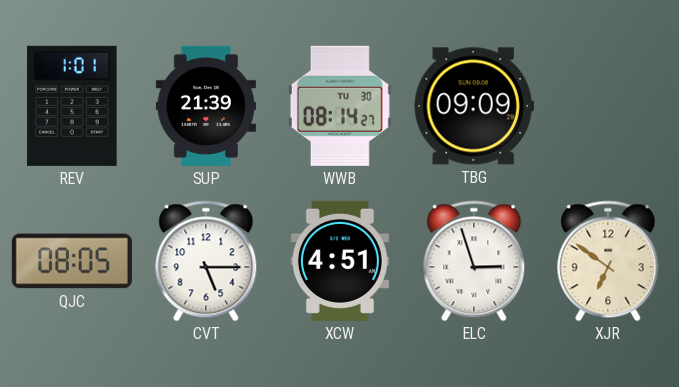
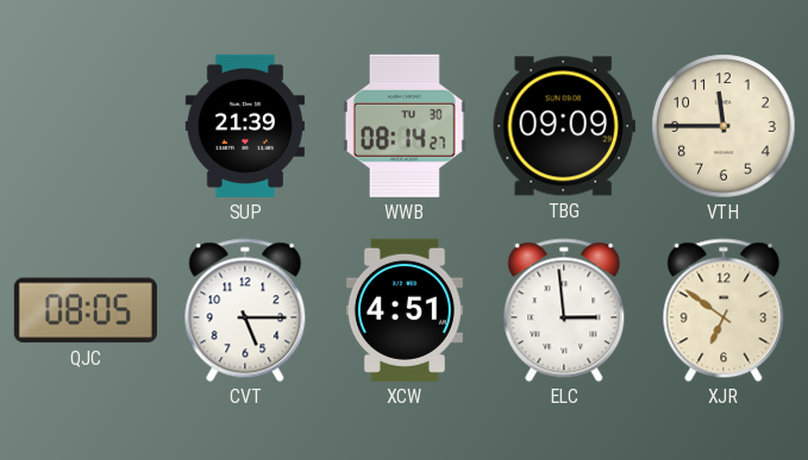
REV: 1:01 -> none
VTH: none -> 11:45
ELC: 2:57 -> 2:59
